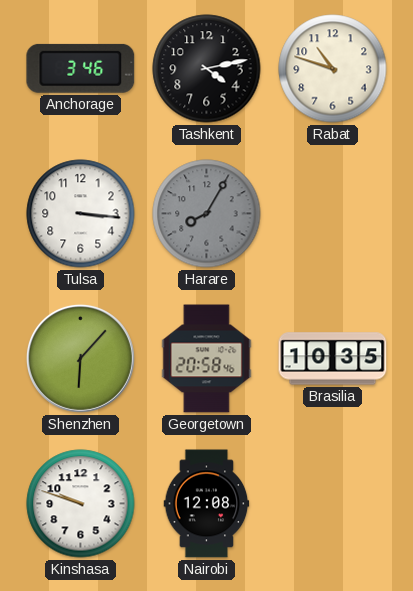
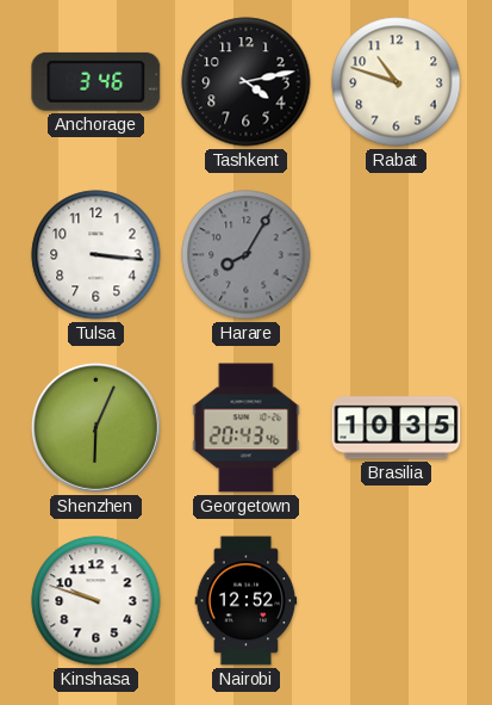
Shenzhen: 6:07 -> 6:04
Georgetown: 20:58 -> 20:43
Nairobi: 12:08 -> 12:52
